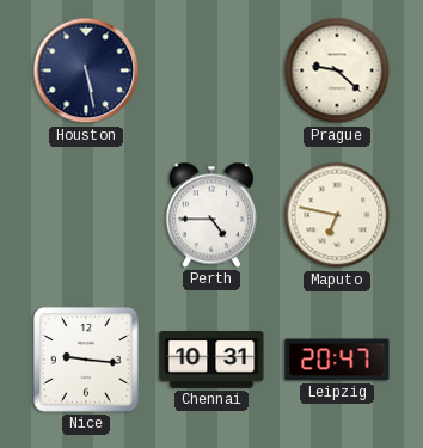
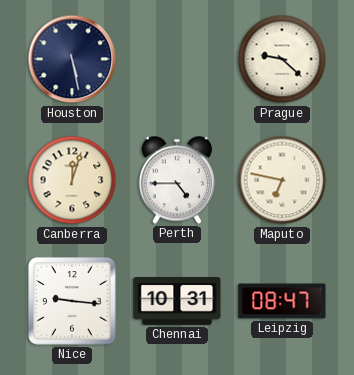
Canberra: none -> 12:03
Leipzig: 20:47 -> 08:47
